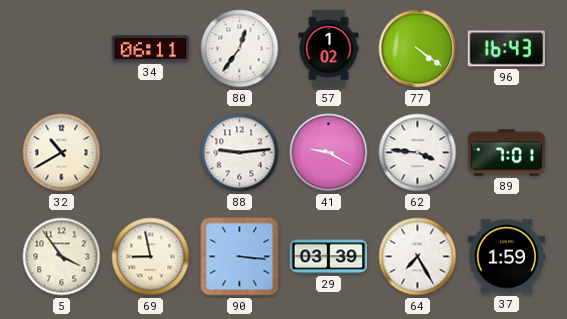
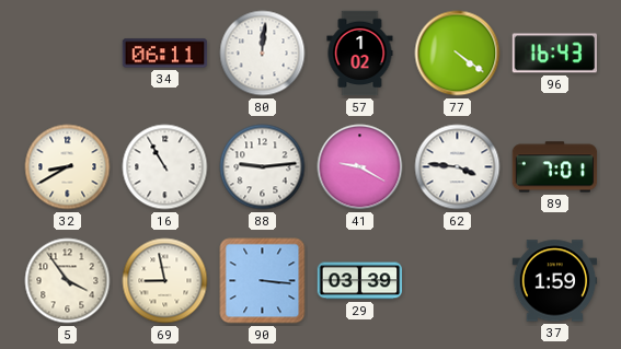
80: 12:36 -> 12:01
32: 10:40 -> 8:40
16: none -> 10:55
64: 7:25 -> none
